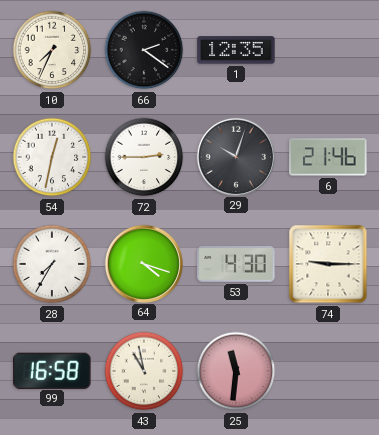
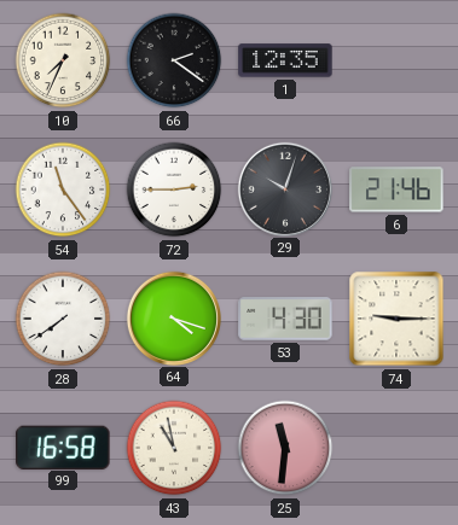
54: 12:32 -> 11:24
28: 7:35 -> 7:39
